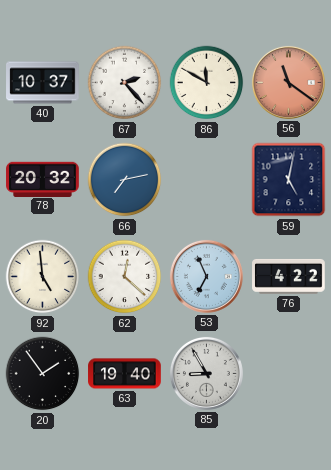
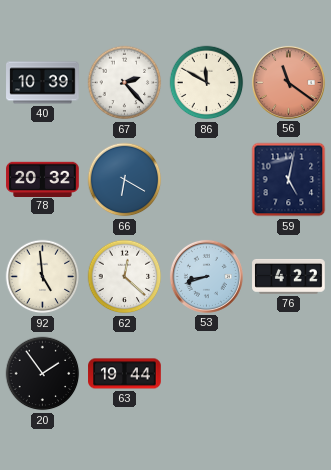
40: 10:37 -> 10:39
66: 7:13 -> 6:20
53: 6:56 -> 8:42
63: 19:40 -> 19:44
85: 8:55 -> none
